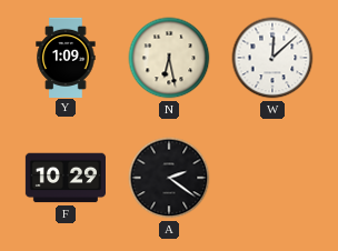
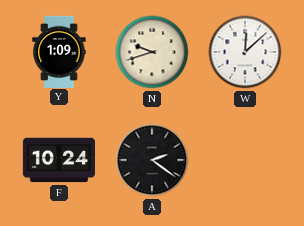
N: 6:28 -> 9:42
F: 10:29 -> 10:24
